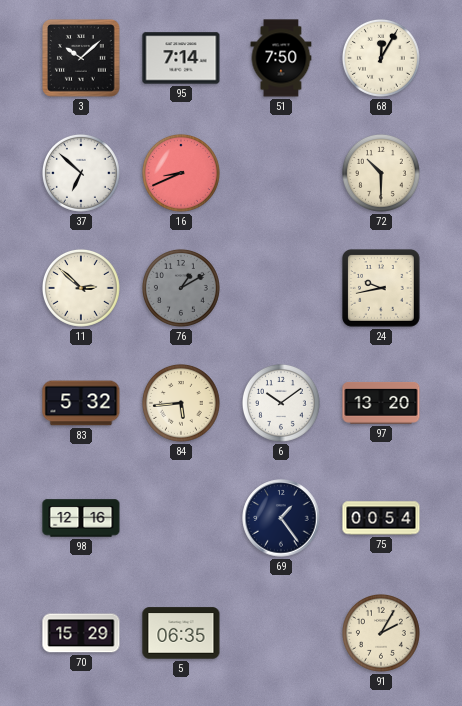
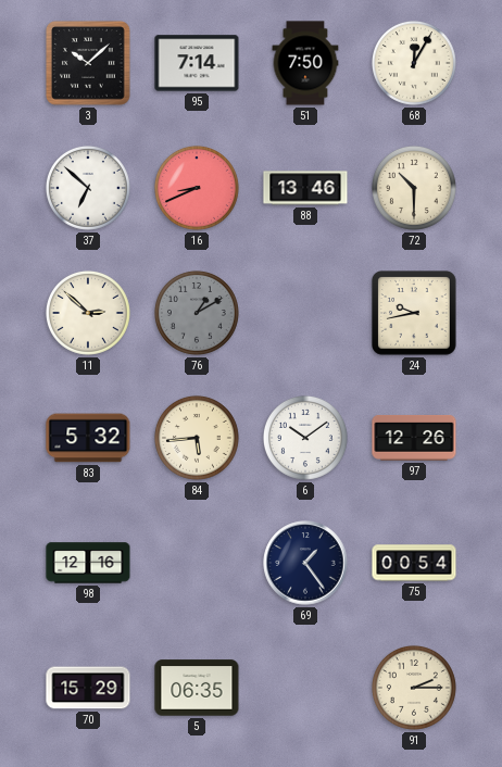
88: none -> 13:46
97: 13:20 -> 12:26
91: 2:05 -> 2:15
